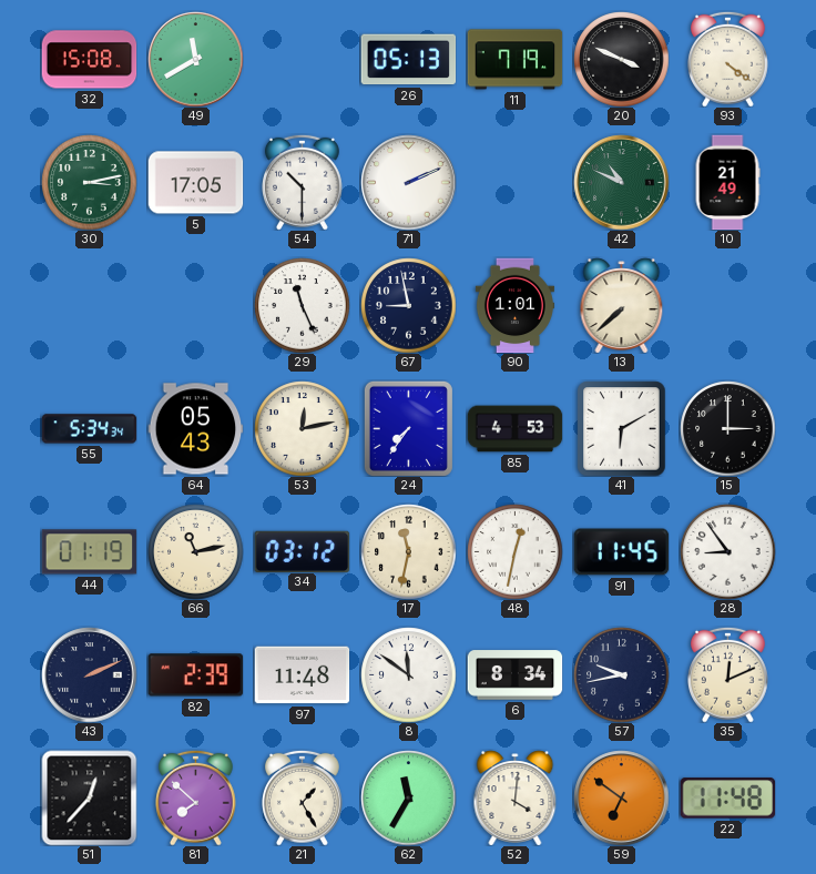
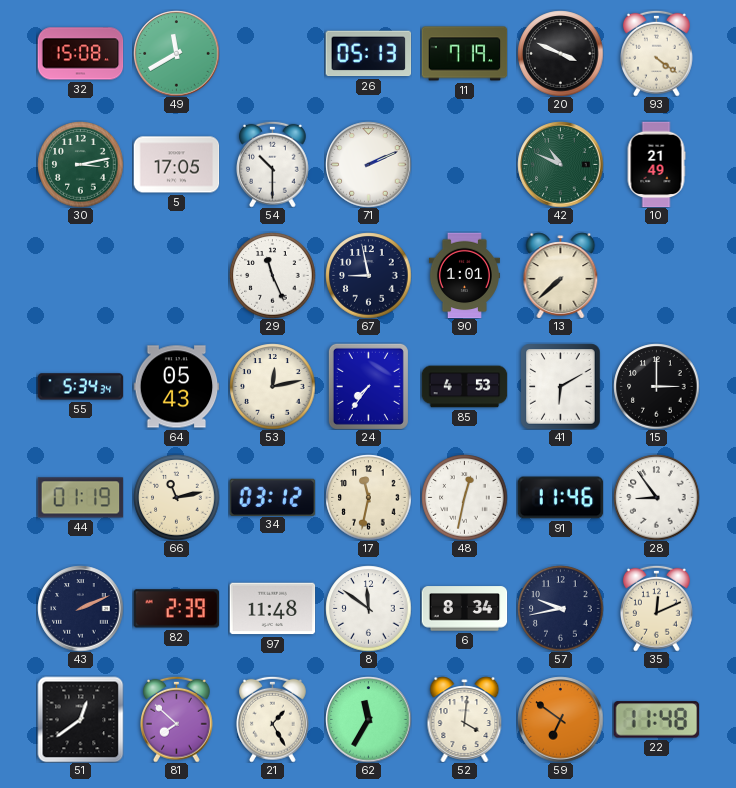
91: 11:45 -> 11:46
51: 12:37 -> 12:39
